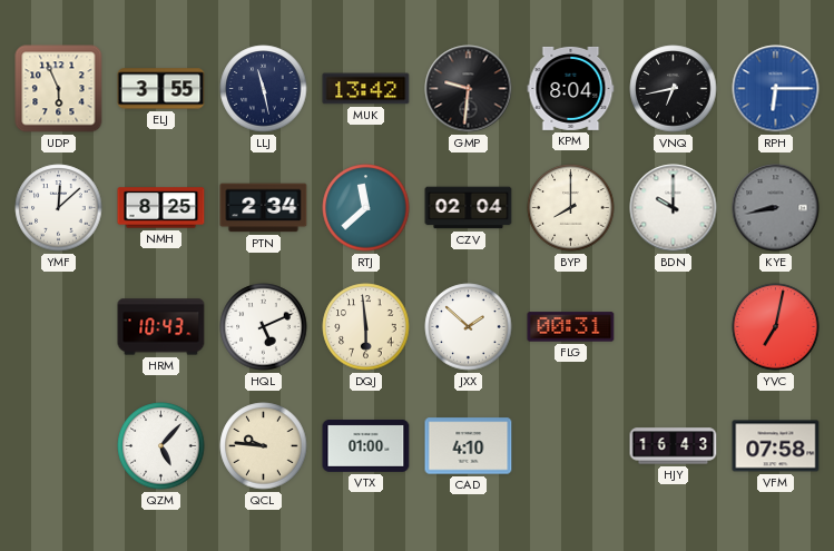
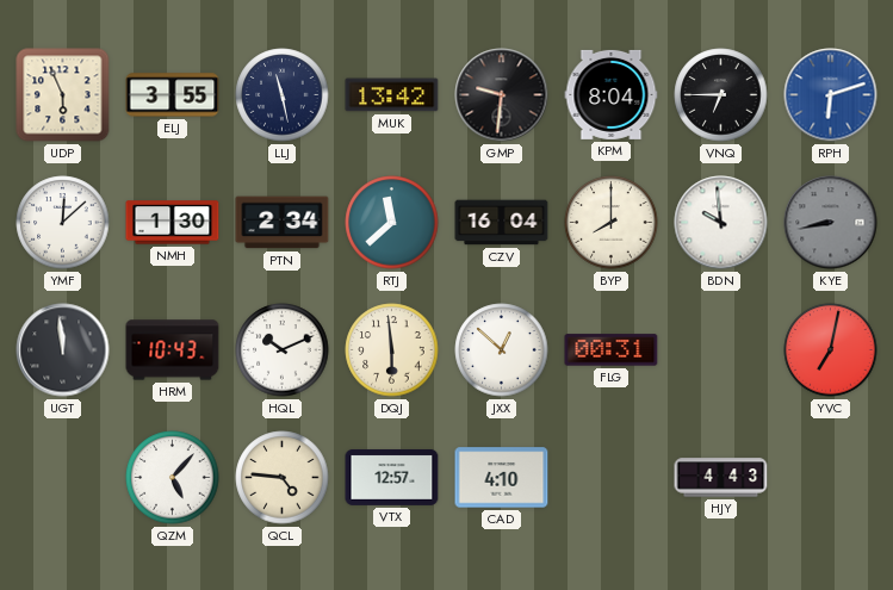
VNQ: 6:43 -> 6:45
RPH: 6:15 -> 6:12
NMH: 8:25 -> 1:30
CZV: 02:04 -> 16:04
BDN: 10:00 -> 9:59
UGT: none -> 11:59
HQL: 5:11 -> 10:11
JXX: 1:52 -> 12:52
QCL: 9:46 -> 4:46
VTX: 01:00 -> 12:57
HJY: 16:43 -> 4:43
VFM: 07:58 -> none
